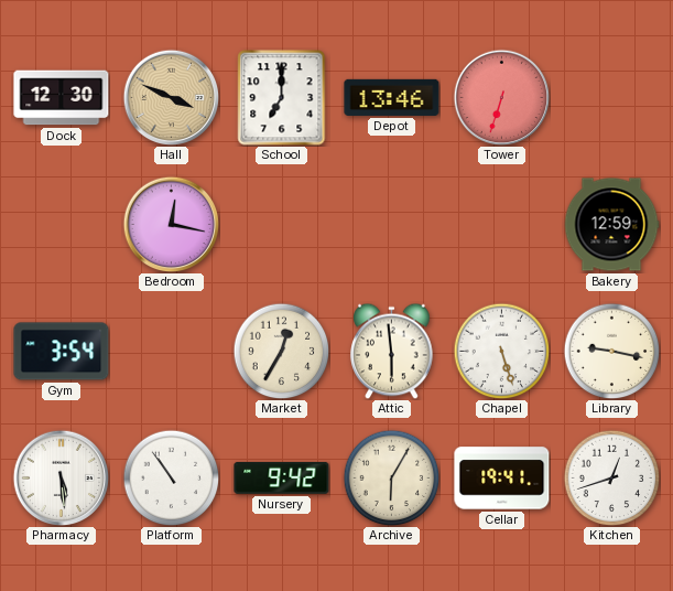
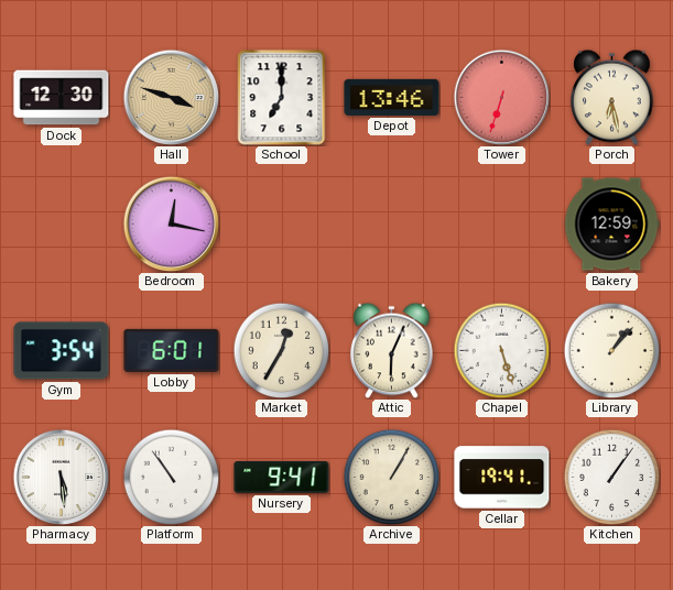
Hall: 3:49 -> 3:48
Porch: none -> 6:28
Lobby: none -> 6:01
Attic: 5:59 -> 6:04
Library: 9:17 -> 1:07
Nursery: 9:42 -> 9:41
Archive: 6:05 -> 1:05
Kitchen: 12:42 -> 1:06
